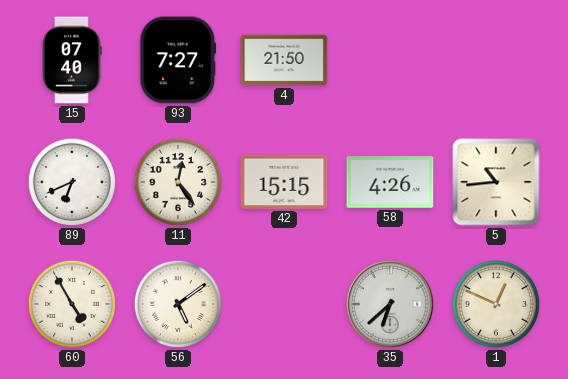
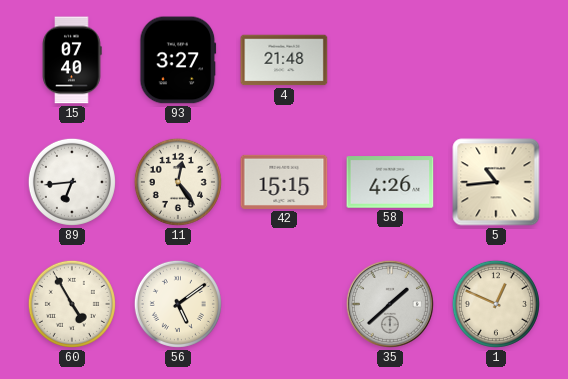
93: 7:27 -> 3:27
4: 21:50 -> 21:48
89: 6:41 -> 6:44
35: 6:38 -> 1:38
